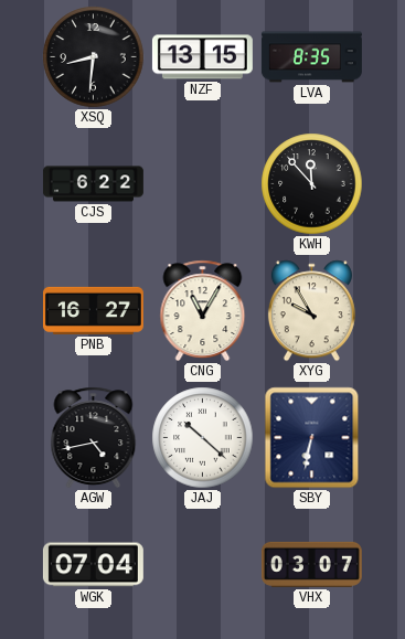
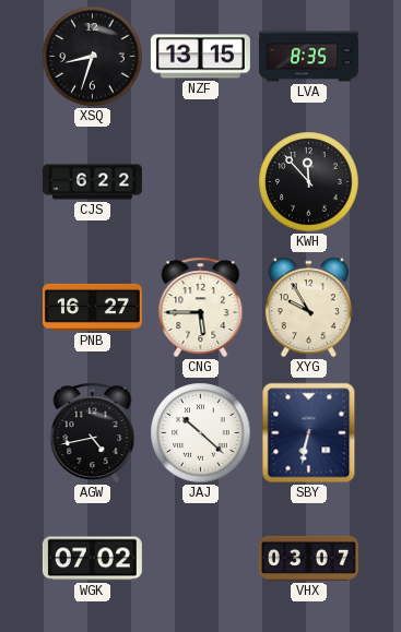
XSQ: 8:31 -> 8:33
CNG: 11:05 -> 5:45
WGK: 07:04 -> 07:02
